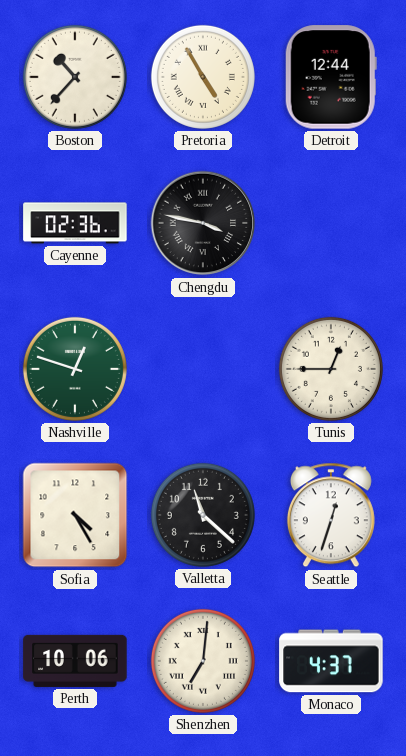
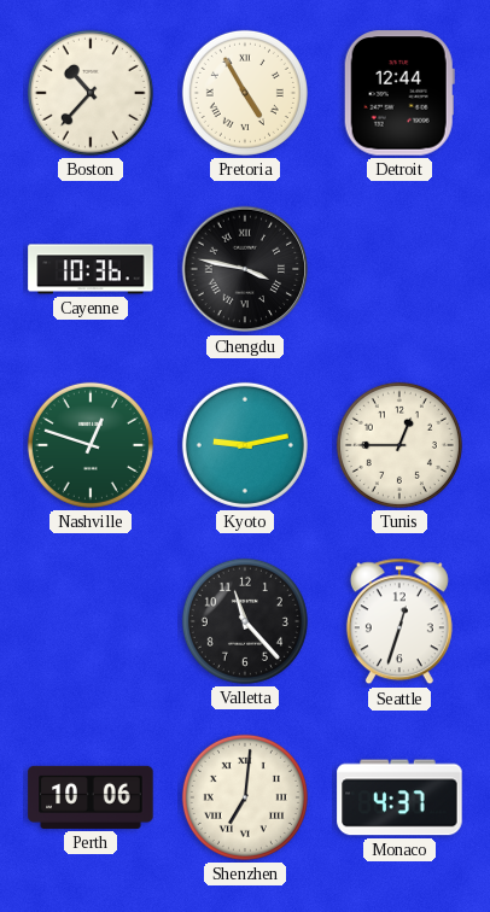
Cayenne: 02:36 -> 10:36
Kyoto: none -> 9:13
Sofia: 4:25 -> none
Valletta: 11:22 -> 11:23
